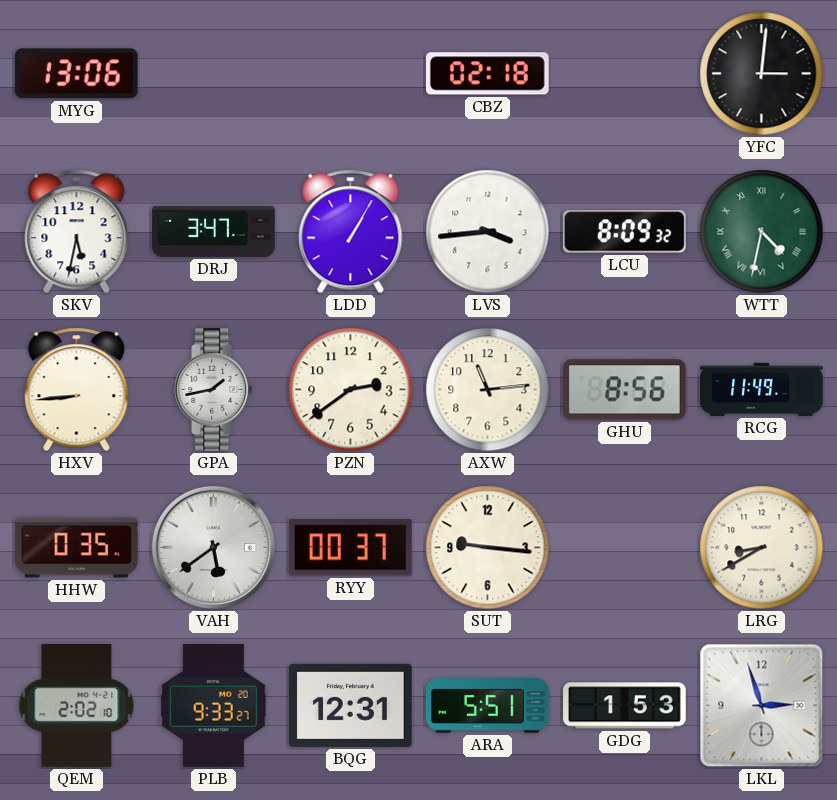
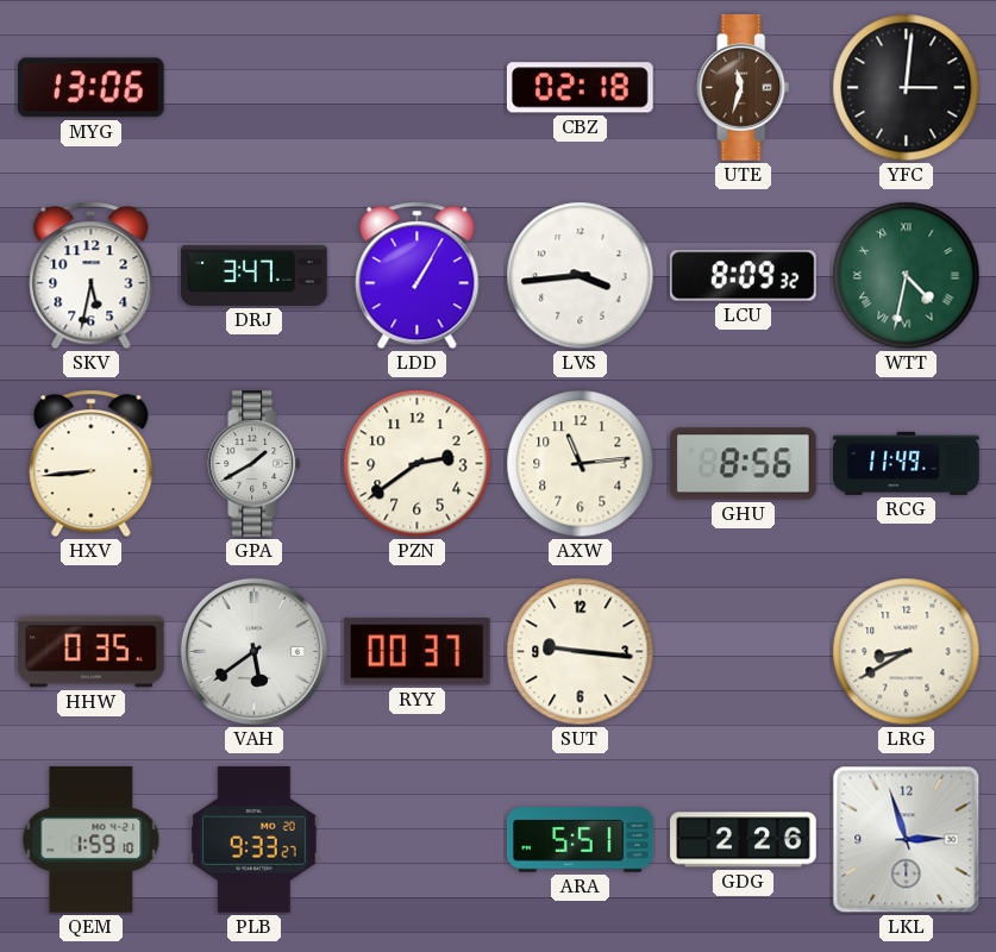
UTE: none -> 11:33
GPA: 1:43 -> 1:40
QEM: 2:02 -> 1:59
BQG: 12:31 -> none
GDG: 1:53 -> 2:26
